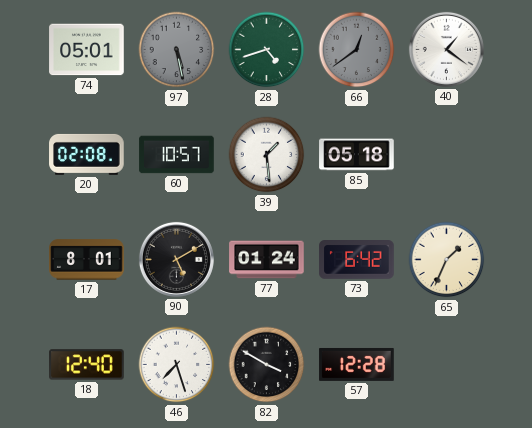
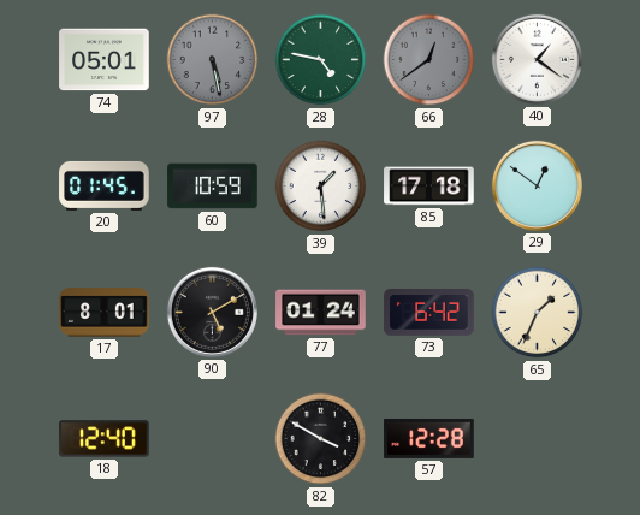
28: 4:42 -> 4:47
20: 02:08 -> 01:45
60: 10:57 -> 10:59
85: 05:18 -> 17:18
29: none -> 12:51
46: 7:27 -> none
